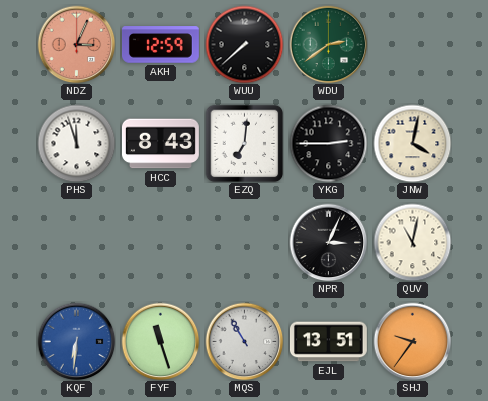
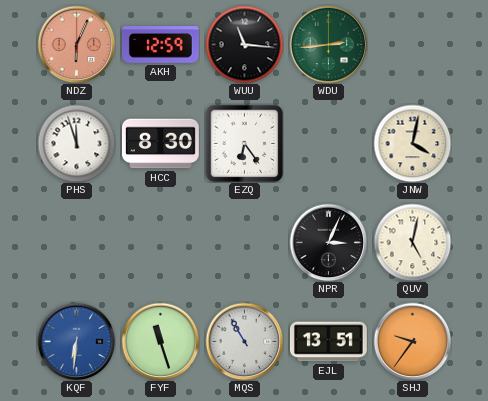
NDZ: 3:04 -> 6:04
WUU: 7:38 -> 11:16
WDU: 2:39 -> 2:44
HCC: 8:43 -> 8:30
EZQ: 7:01 -> 6:24
YKG: 2:45 -> none
QUV: 11:02 -> 5:02
